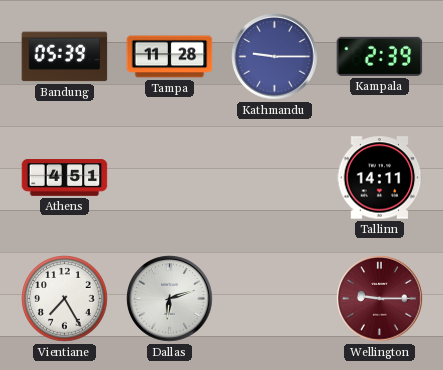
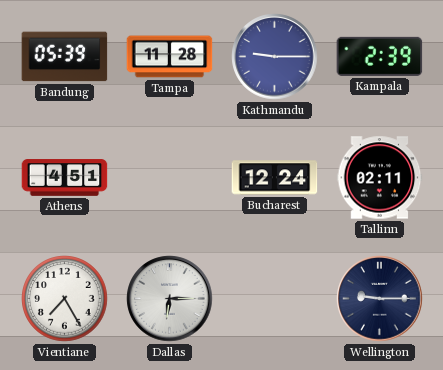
Bucharest: none -> 12:24
Tallinn: 14:11 -> 02:11
Dallas: 6:12 -> 6:15
Wellington dial: burgundy -> navy
